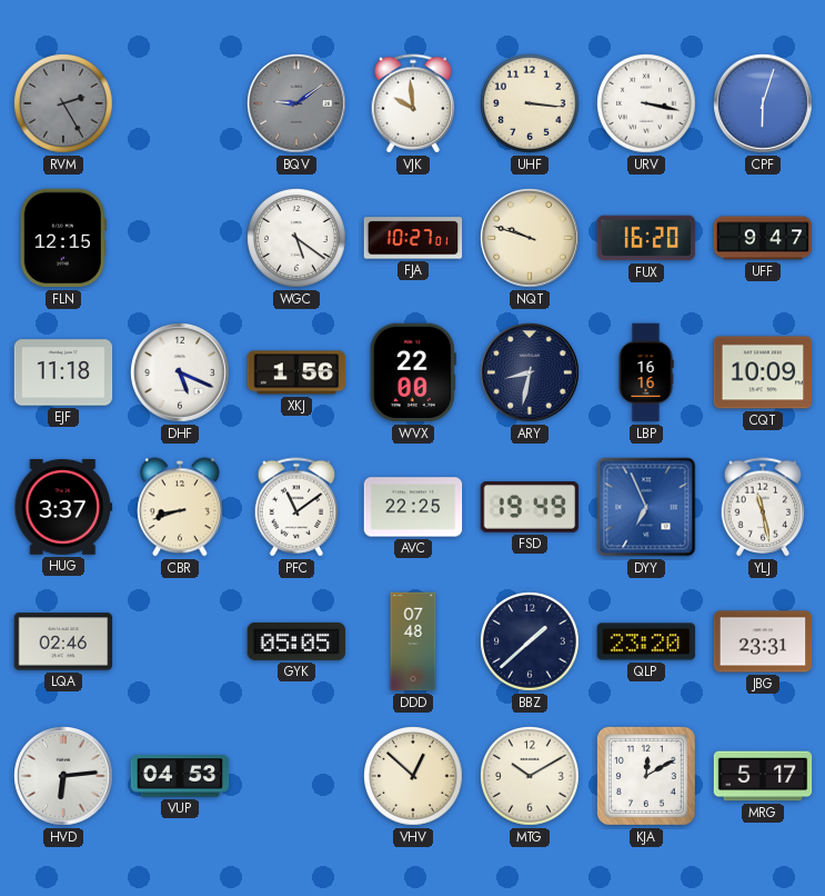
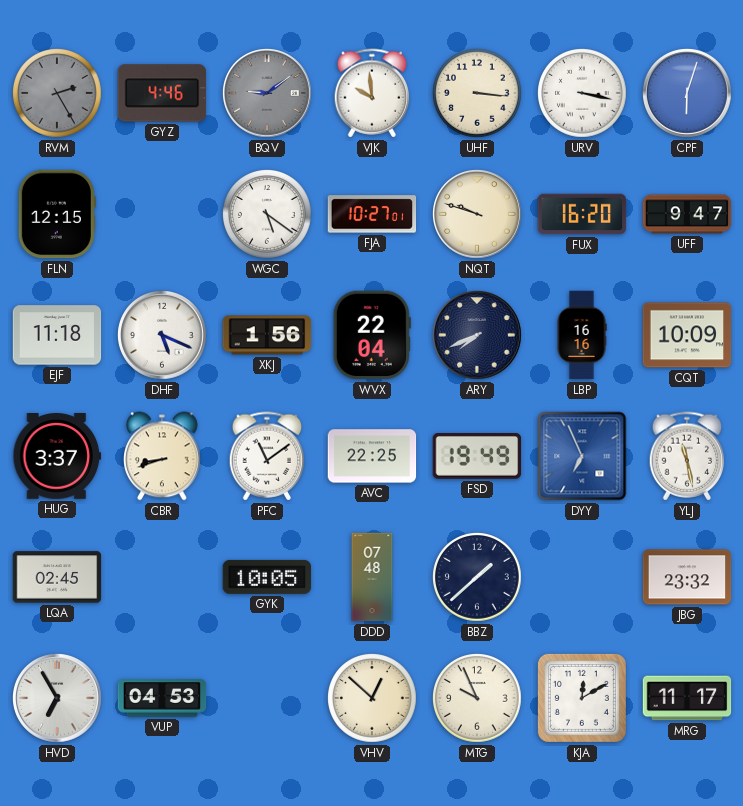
GYZ: none -> 4:46
WVX: 22:00 -> 22:04
ARY: 8:32 -> 7:41
LQA: 02:46 -> 02:45
GYK: 05:05 -> 10:05
QLP: 23:20 -> none
JBG: 23:31 -> 23:32
HVD: 6:14 -> 6:55
MTG: 10:10 -> 9:56
MRG: 5:17 -> 11:17
